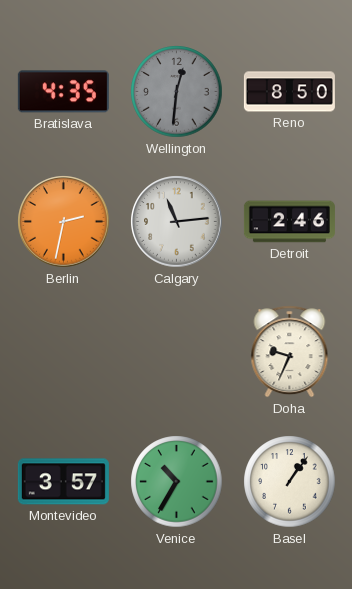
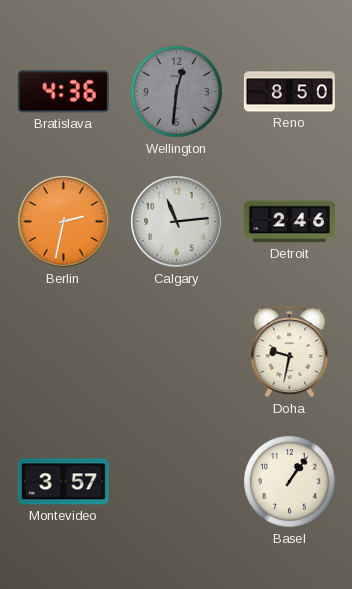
Bratislava: 4:35 -> 4:36
Doha: 9:34 -> 9:32
Venice: 10:35 -> none
